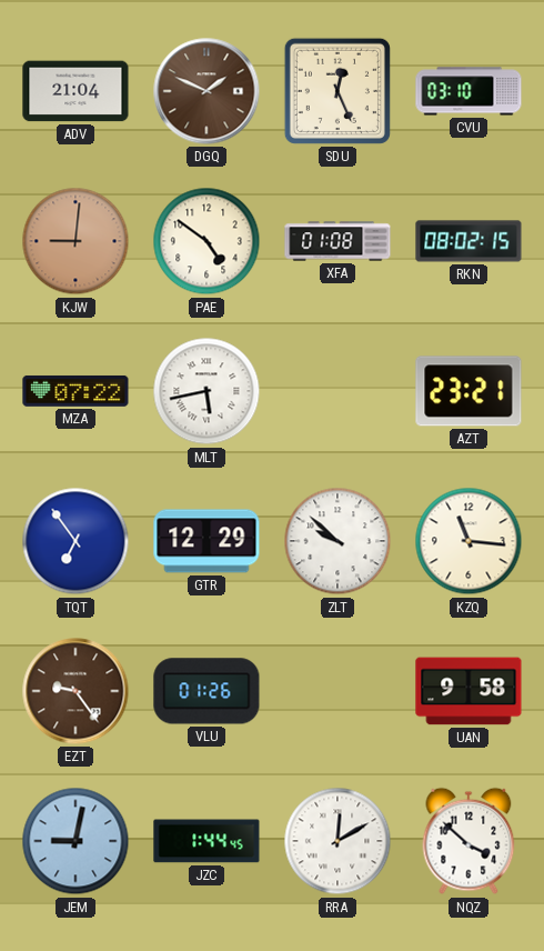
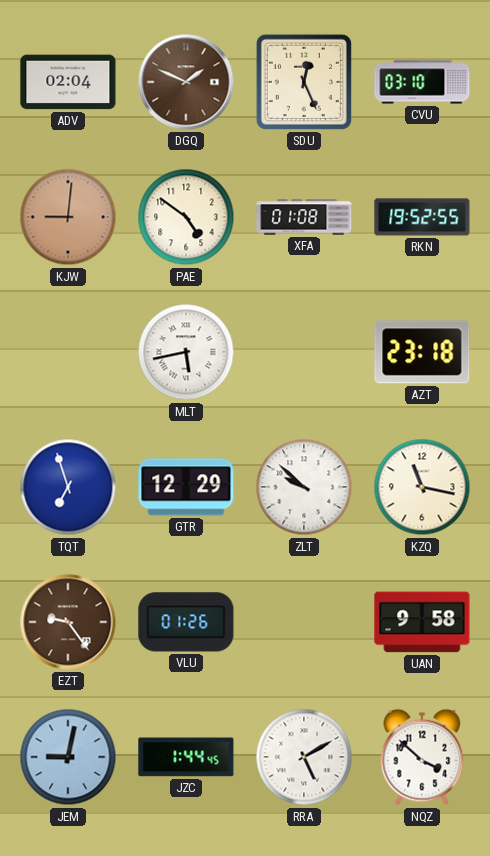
ADV: 21:04 -> 02:04
RKN: 08:02 -> 19:52
MZA: 07:22 -> none
AZT: 23:21 -> 23:18
TQT: 6:54 -> 6:57
KZQ: 11:16 -> 11:17
RRA: 12:10 -> 5:10
